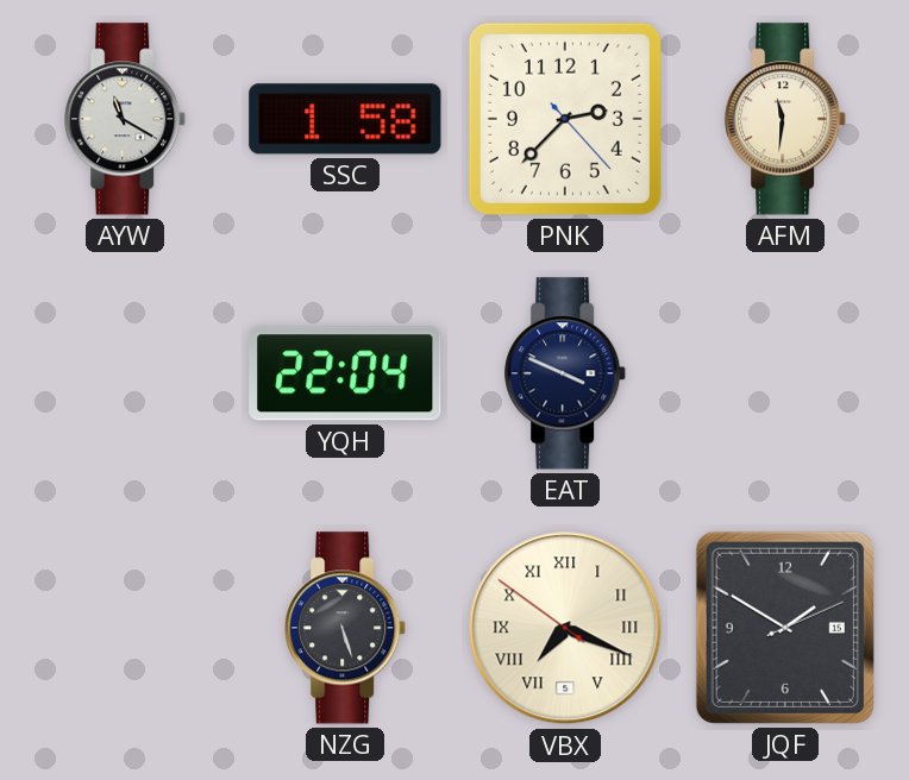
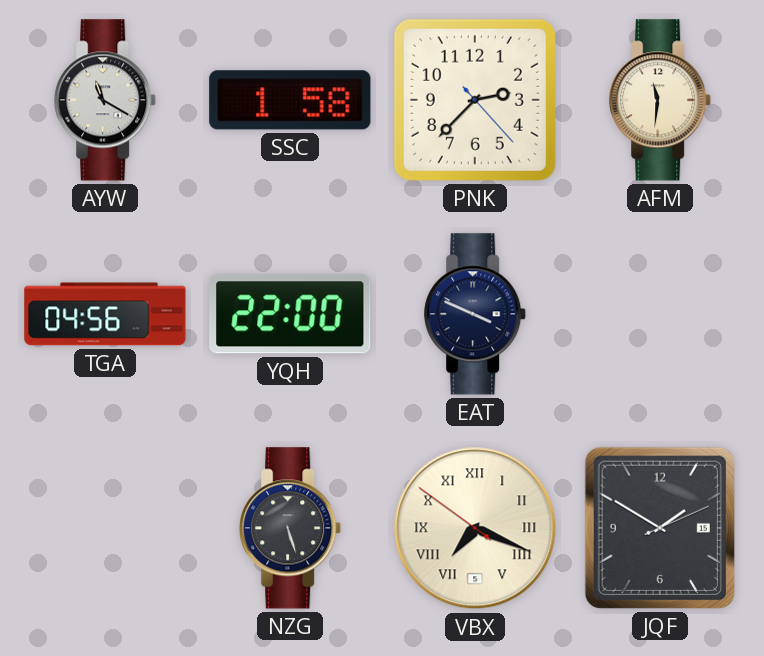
TGA: none -> 04:56
YQH: 22:04 -> 22:00
